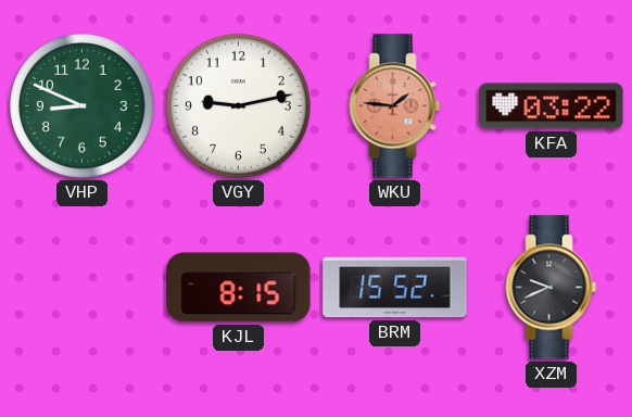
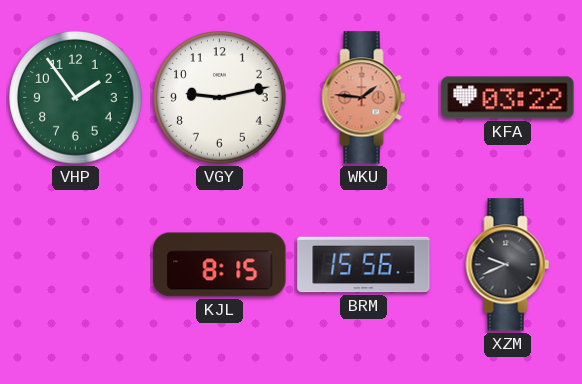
VHP: 8:49 -> 1:54
BRM: 15:52 -> 15:56
